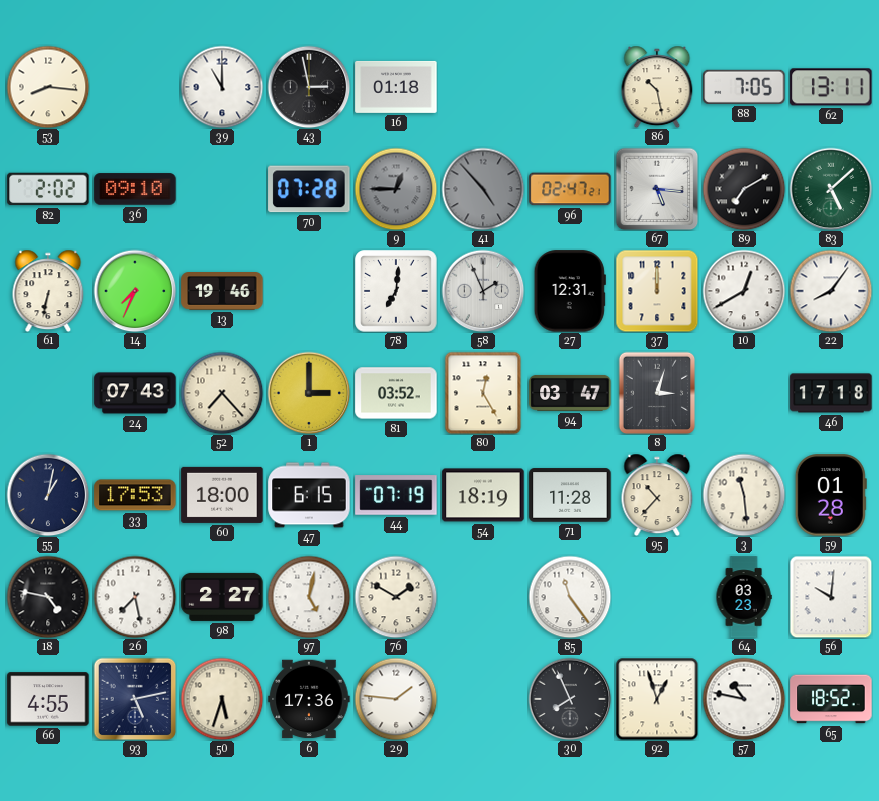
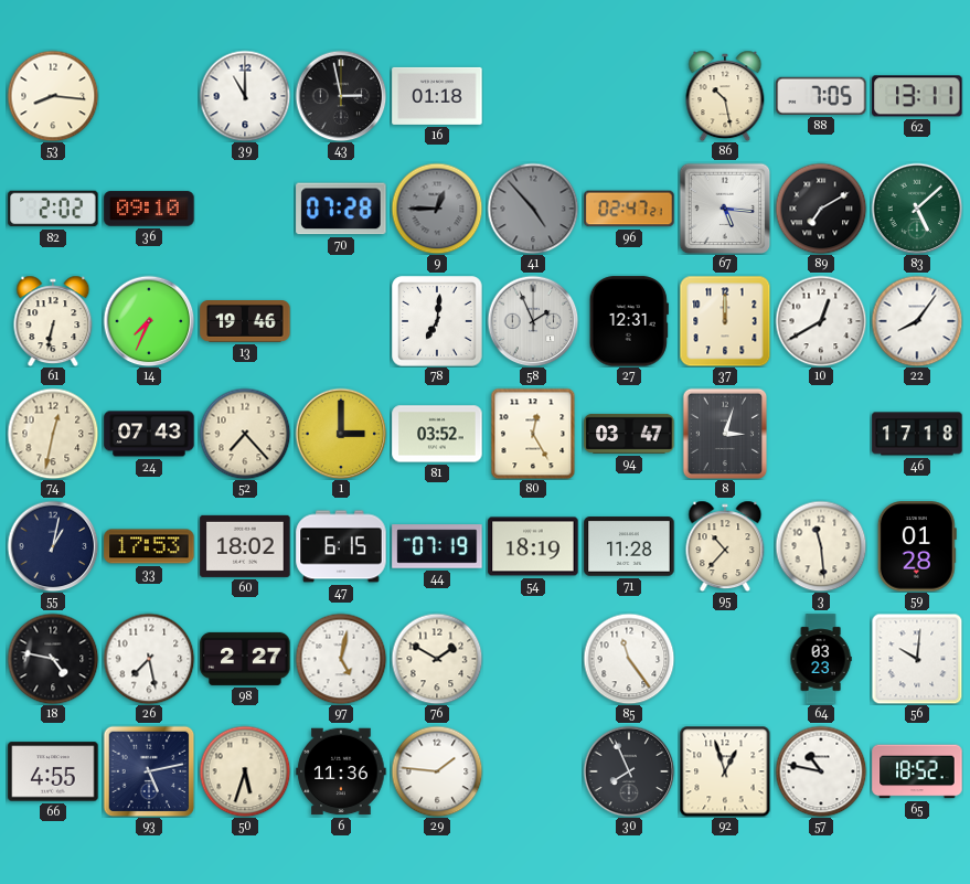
74: none -> 12:32
60: 18:00 -> 18:02
6: 17:36 -> 11:36
